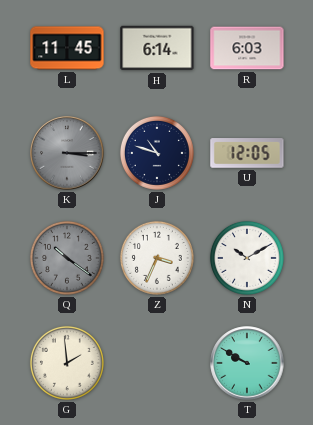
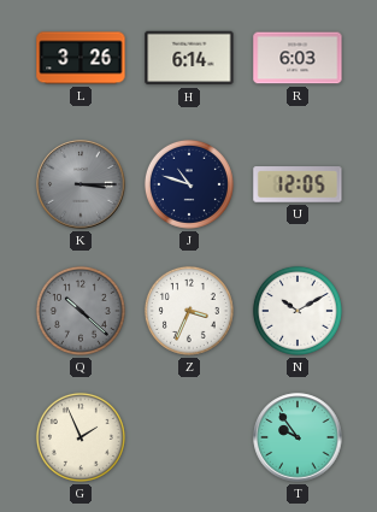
L: 11:45 -> 3:26
Q: 10:21 -> 10:22
G: 1:59 -> 1:56
T: 9:50 -> 9:54
